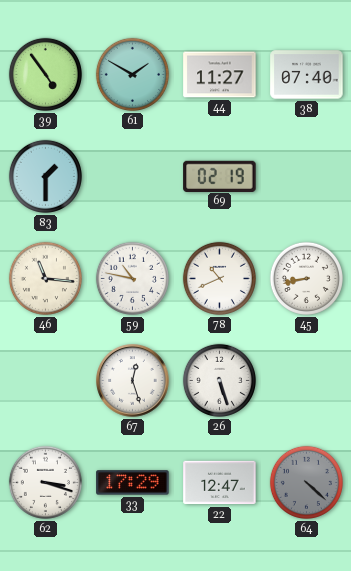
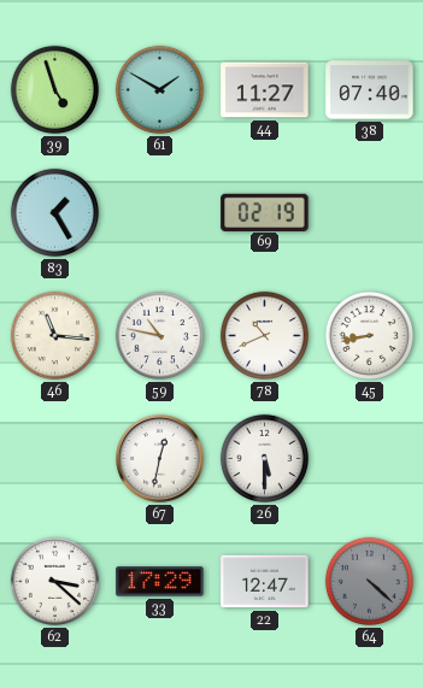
39: 4:54 -> 4:57
83: 1:30 -> 1:25
67: 12:27 -> 12:32
26: 5:27 -> 5:30
62: 3:18 -> 3:22
